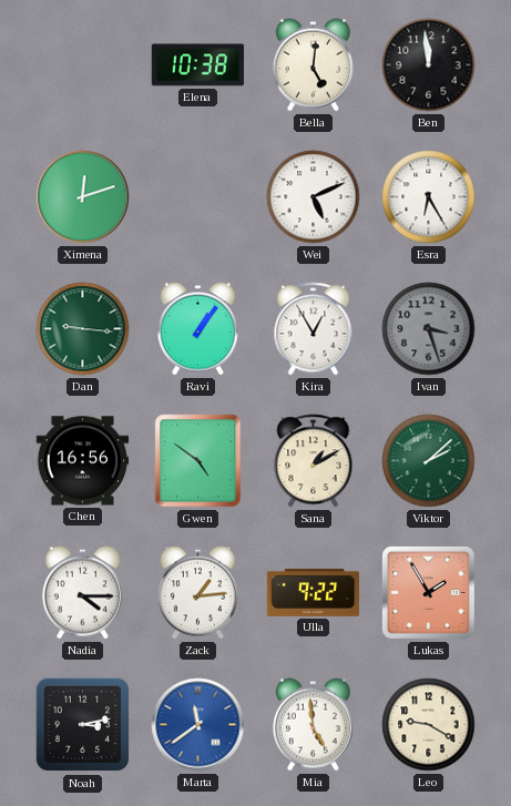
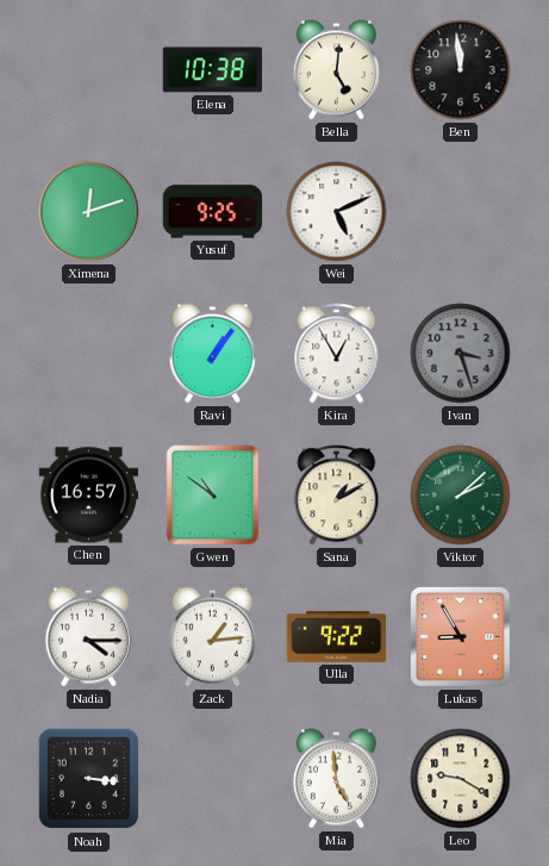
Yusuf: none -> 9:25
Esra: 6:25 -> none
Dan: 9:16 -> none
Chen: 16:56 -> 16:57
Gwen: 4:51 -> 10:51
Lukas: 1:55 -> 8:55
Noah: 3:13 -> 3:16
Marta: 11:39 -> none
